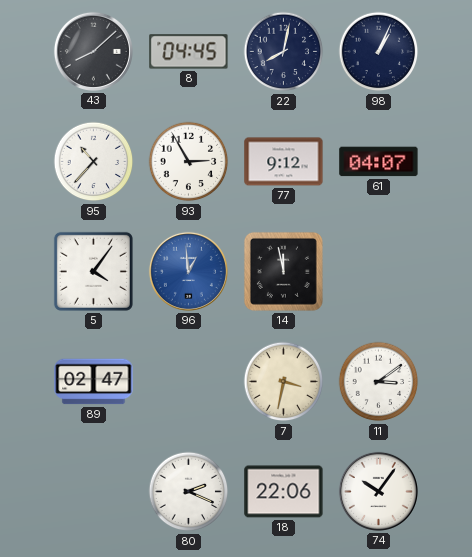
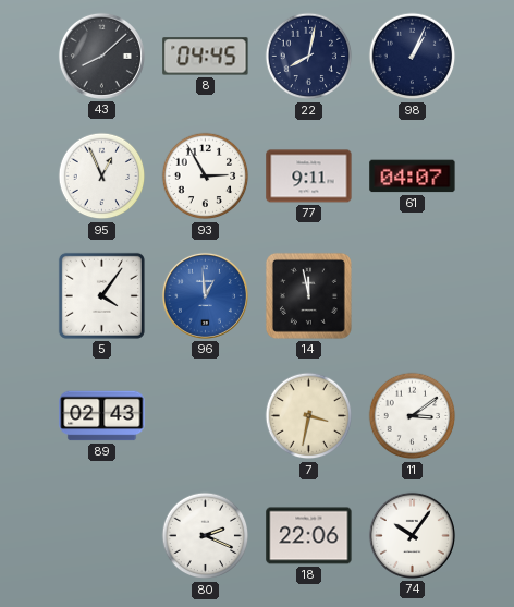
95: 10:37 -> 12:56
77: 9:12 -> 9:11
89: 02:47 -> 02:43
